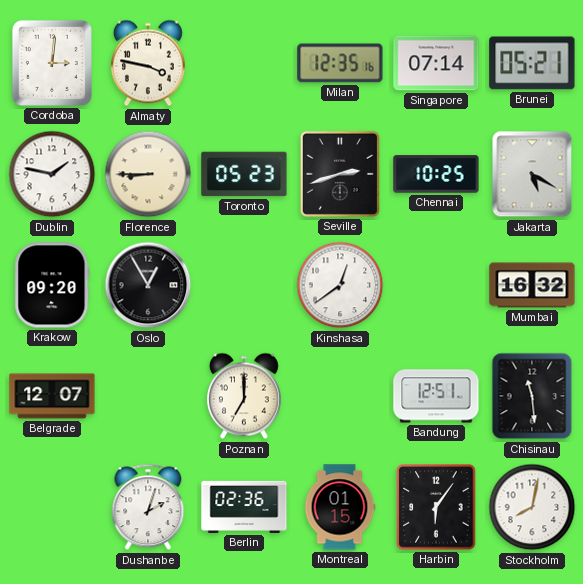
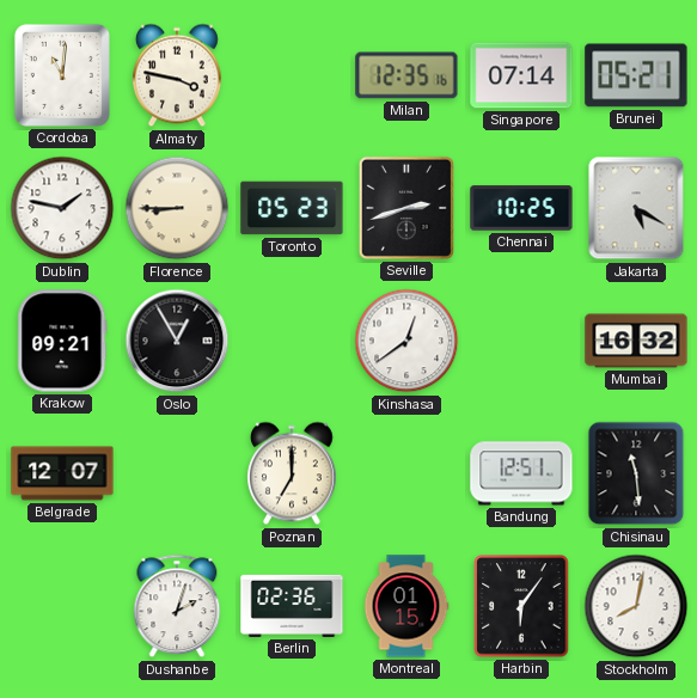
Cordoba: 3:01 -> 11:01
Krakow: 09:20 -> 09:21
